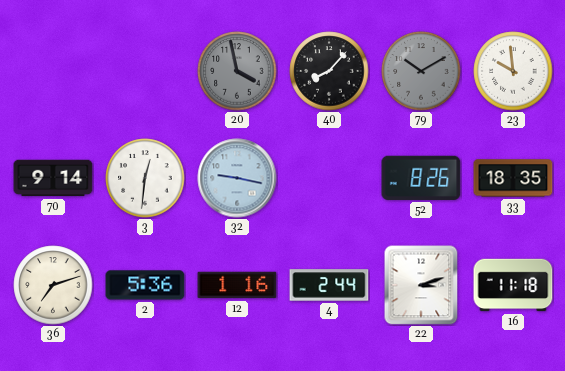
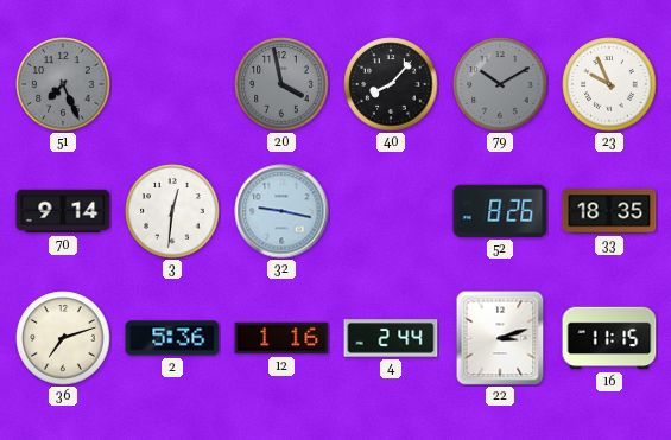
51: none -> 7:26
23: 9:59 -> 9:56
16: 11:18 -> 11:15
